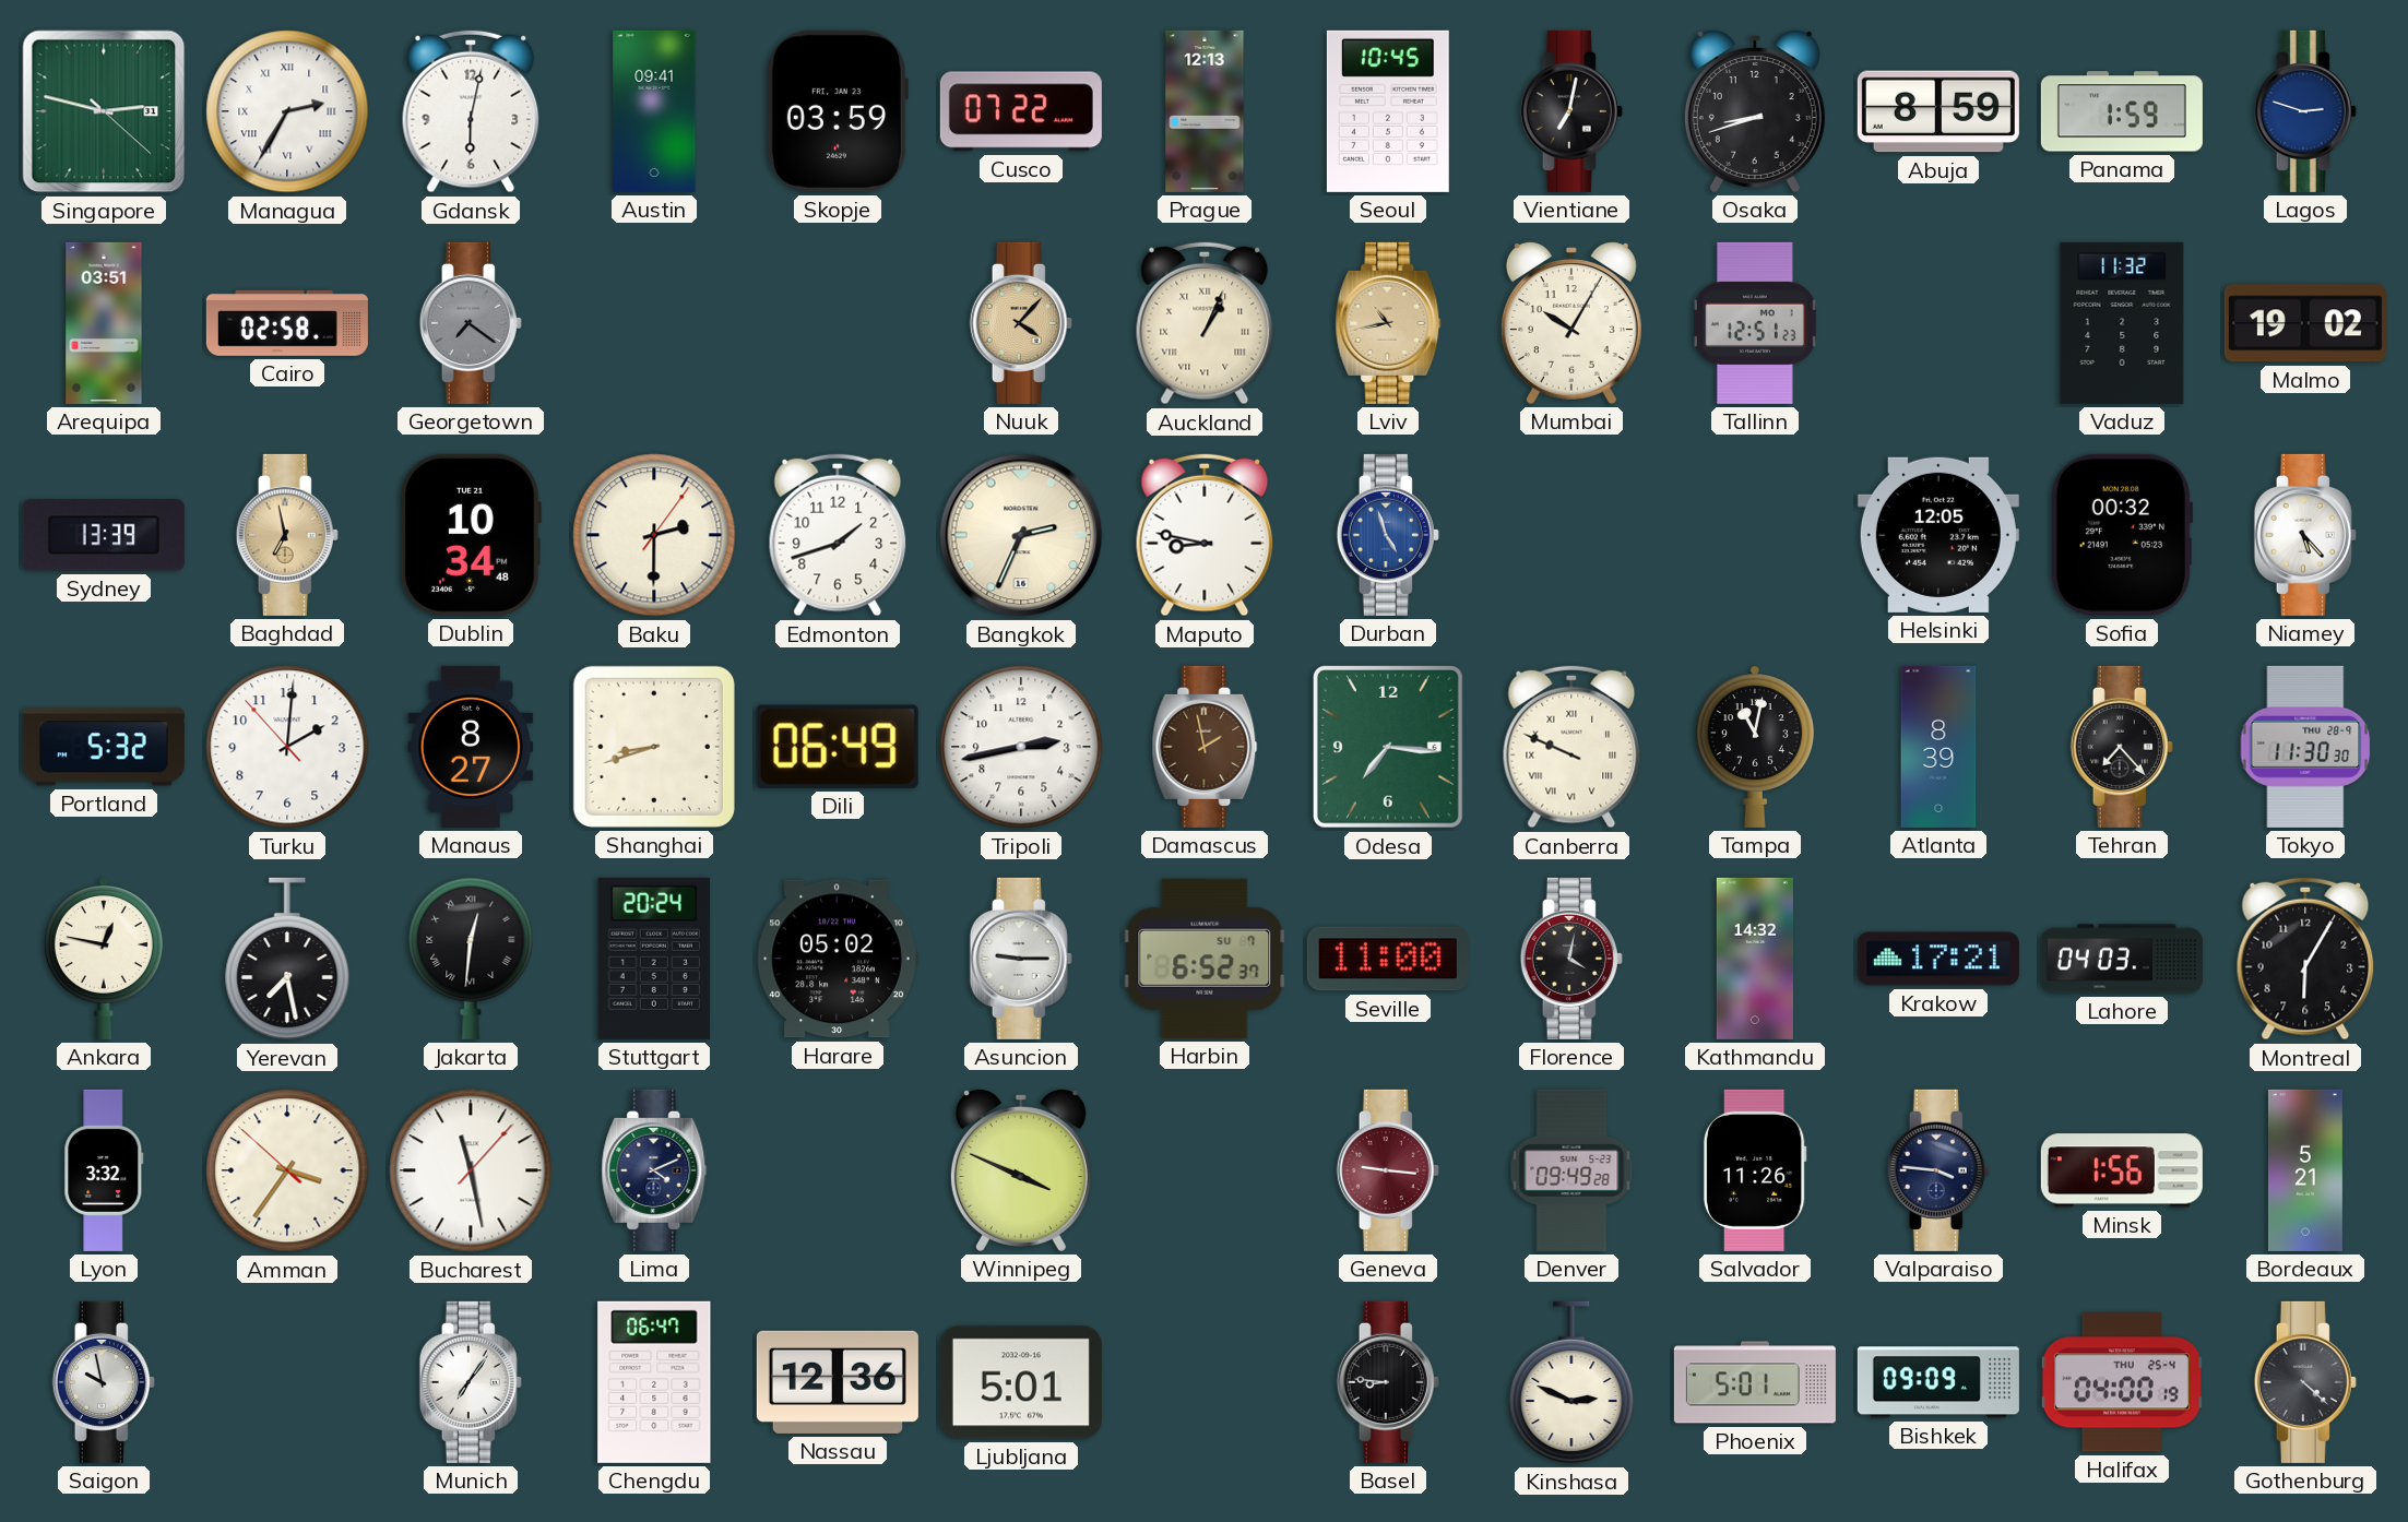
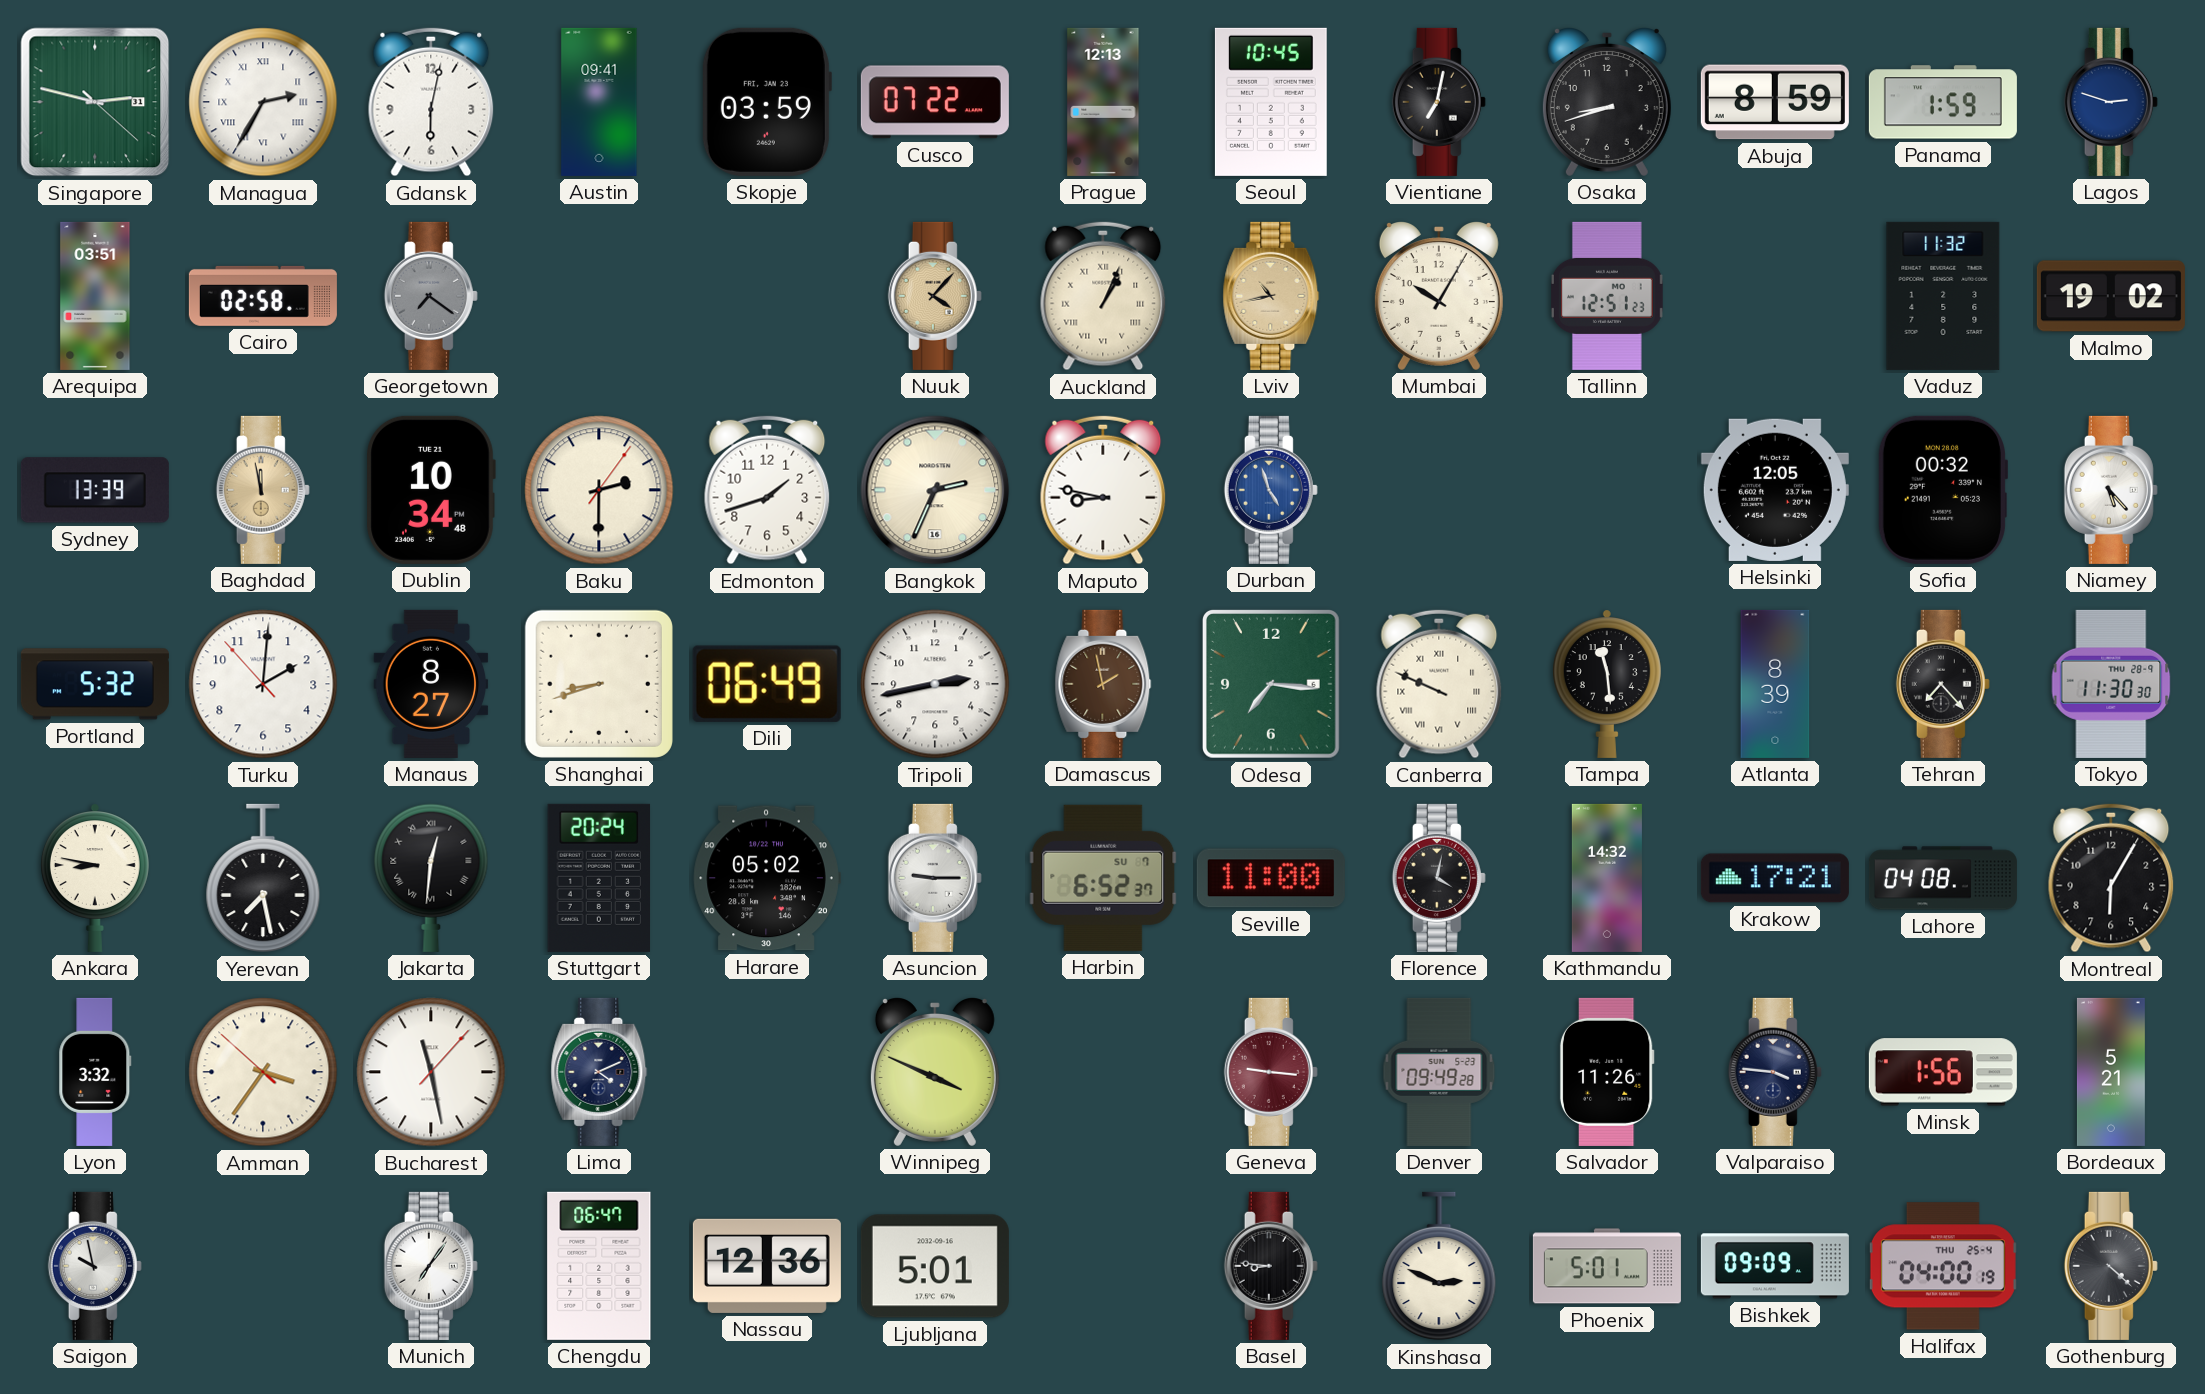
Baghdad: 6:58 -> 11:58
Tampa: 11:02 -> 11:29
Ankara: 12:47 -> 8:47
Lahore: 04:03 -> 04:08
